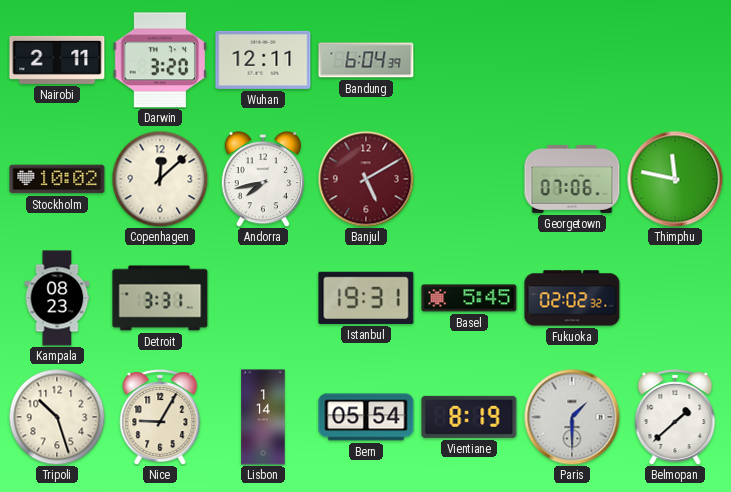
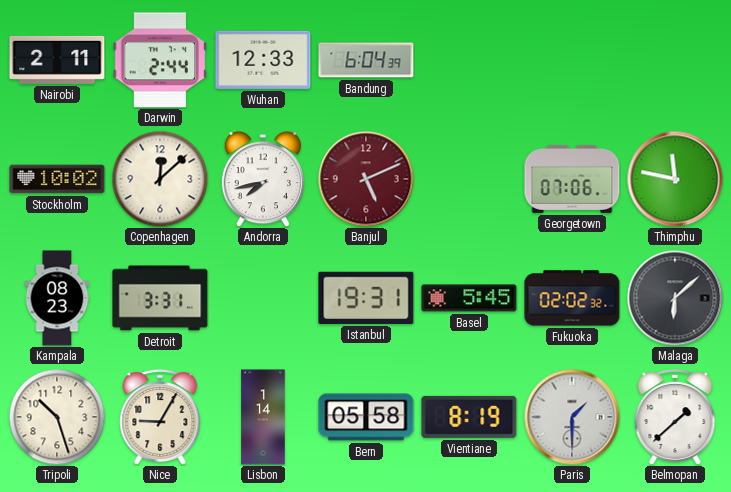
Darwin: 3:20 -> 2:44
Wuhan: 12:11 -> 12:33
Banjul: 5:10 -> 5:11
Malaga: none -> 6:08
Bern: 05:54 -> 05:58
